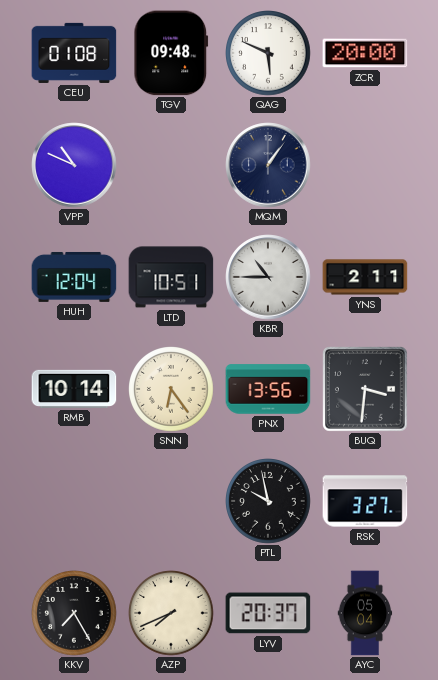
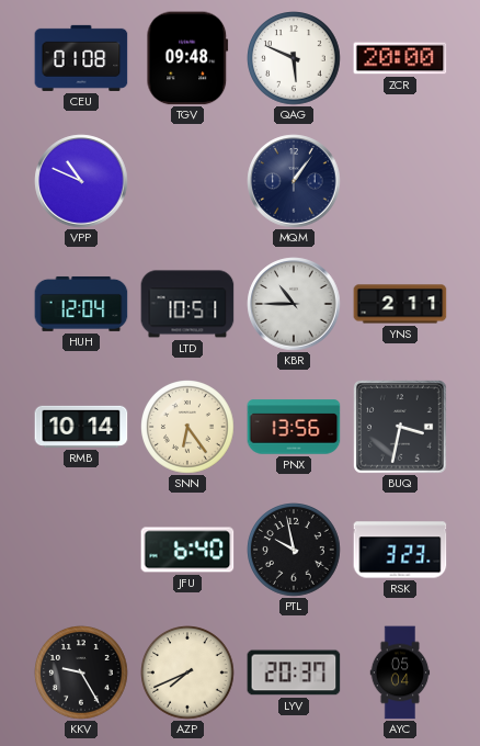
BUQ: 3:31 -> 3:32
JFU: none -> 6:40
RSK: 3:27 -> 3:23
KKV: 7:25 -> 9:25
